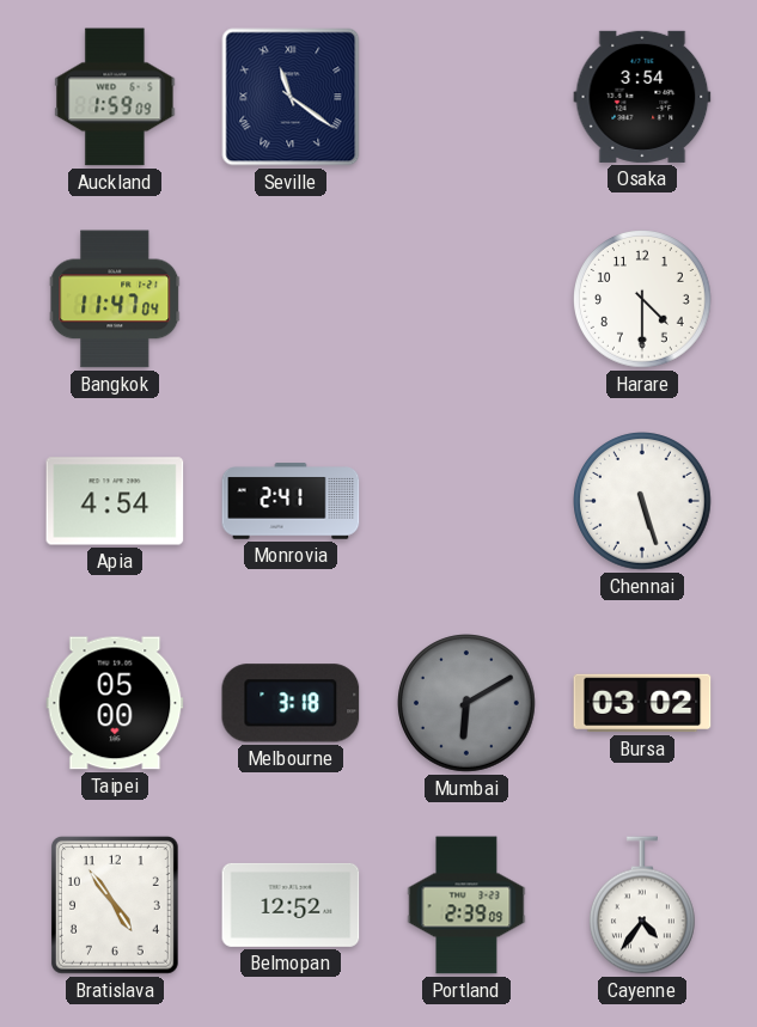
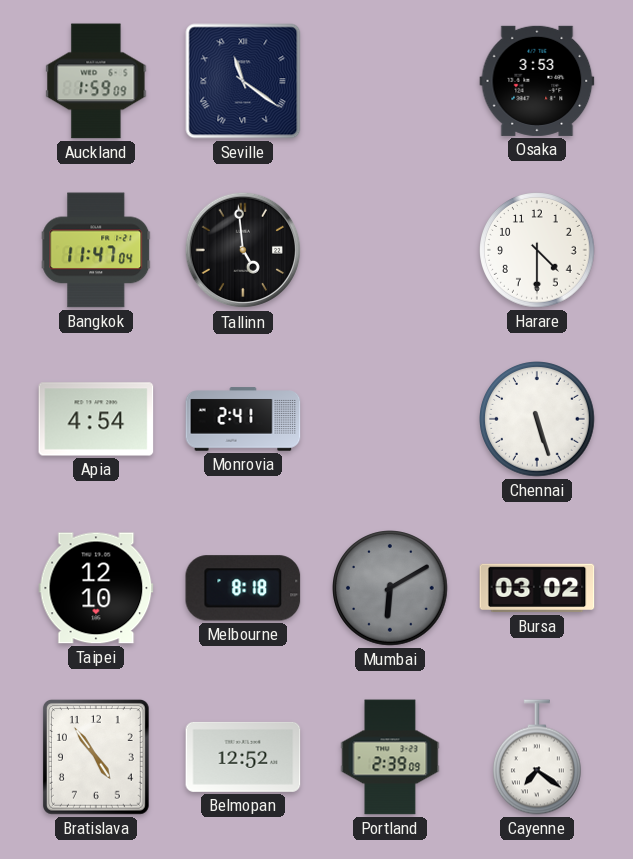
Osaka: 3:54 -> 3:53
Tallinn: none -> 4:59
Taipei: 05:00 -> 12:10
Melbourne: 3:18 -> 8:18
Cayenne: 4:36 -> 7:21
